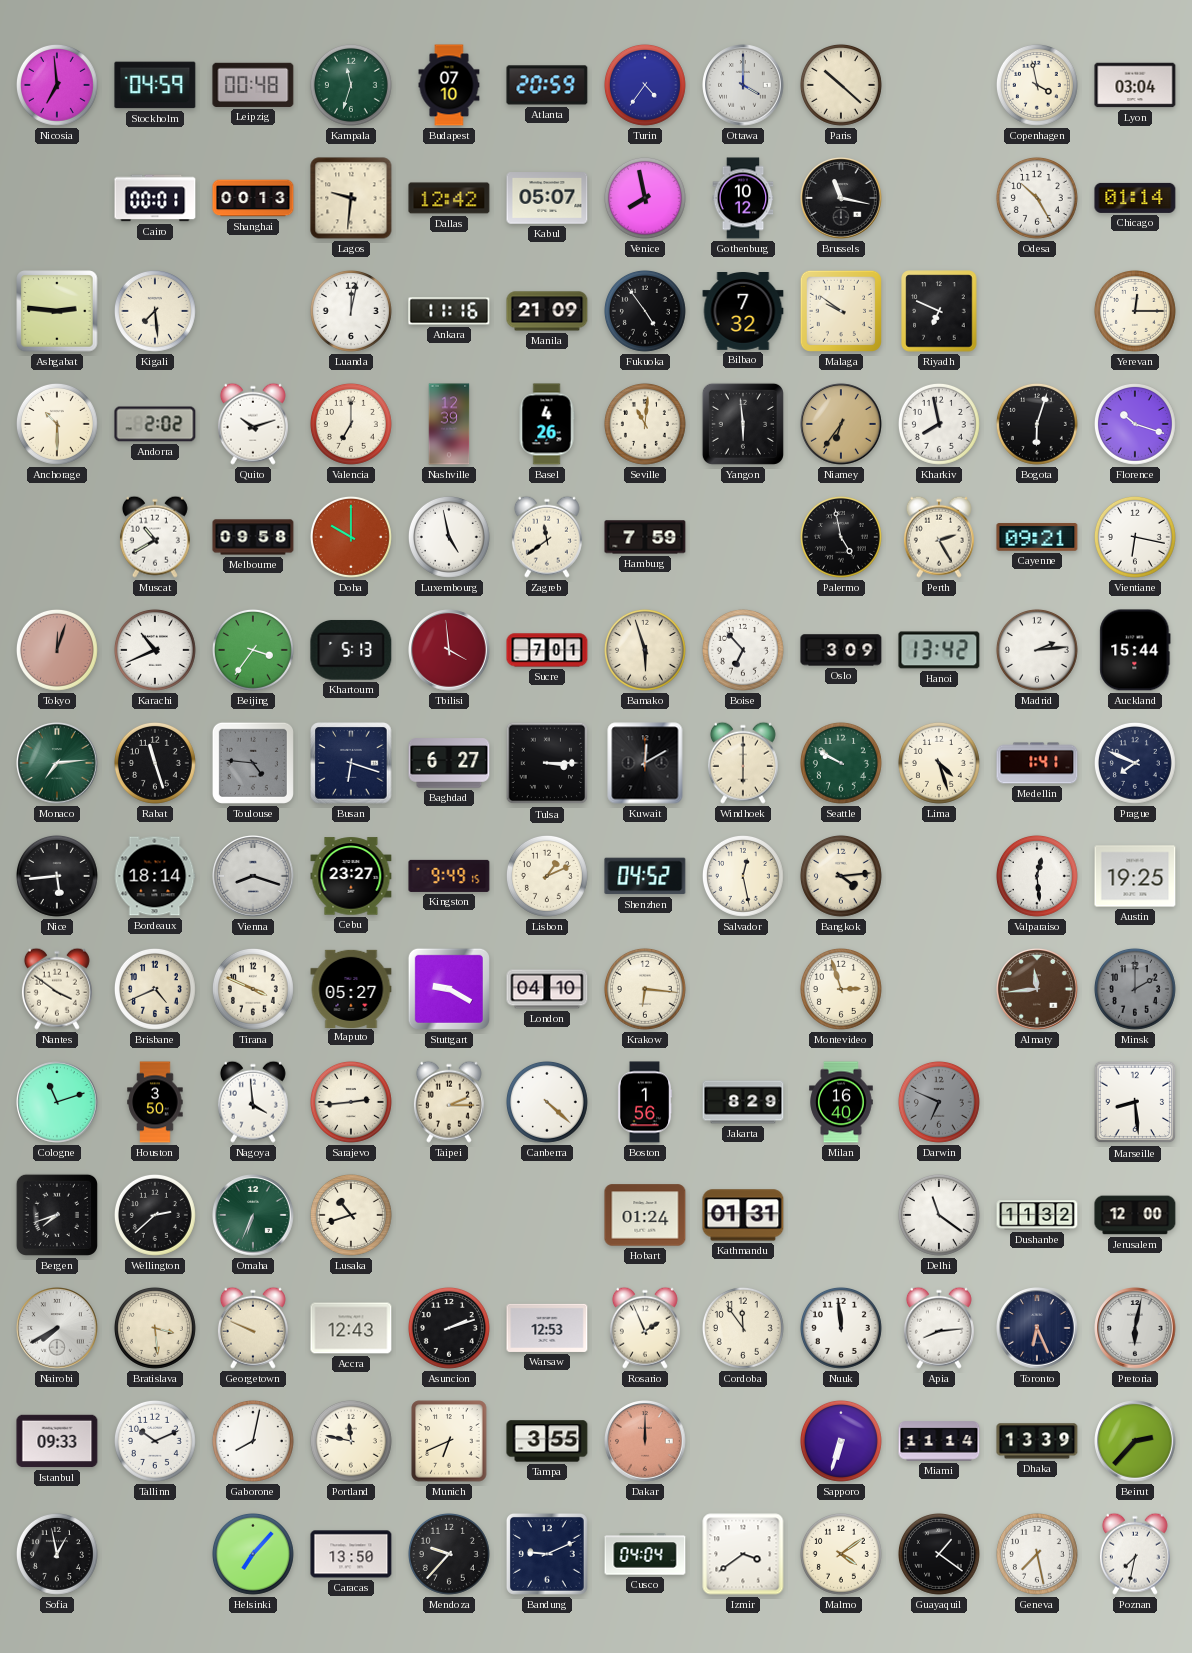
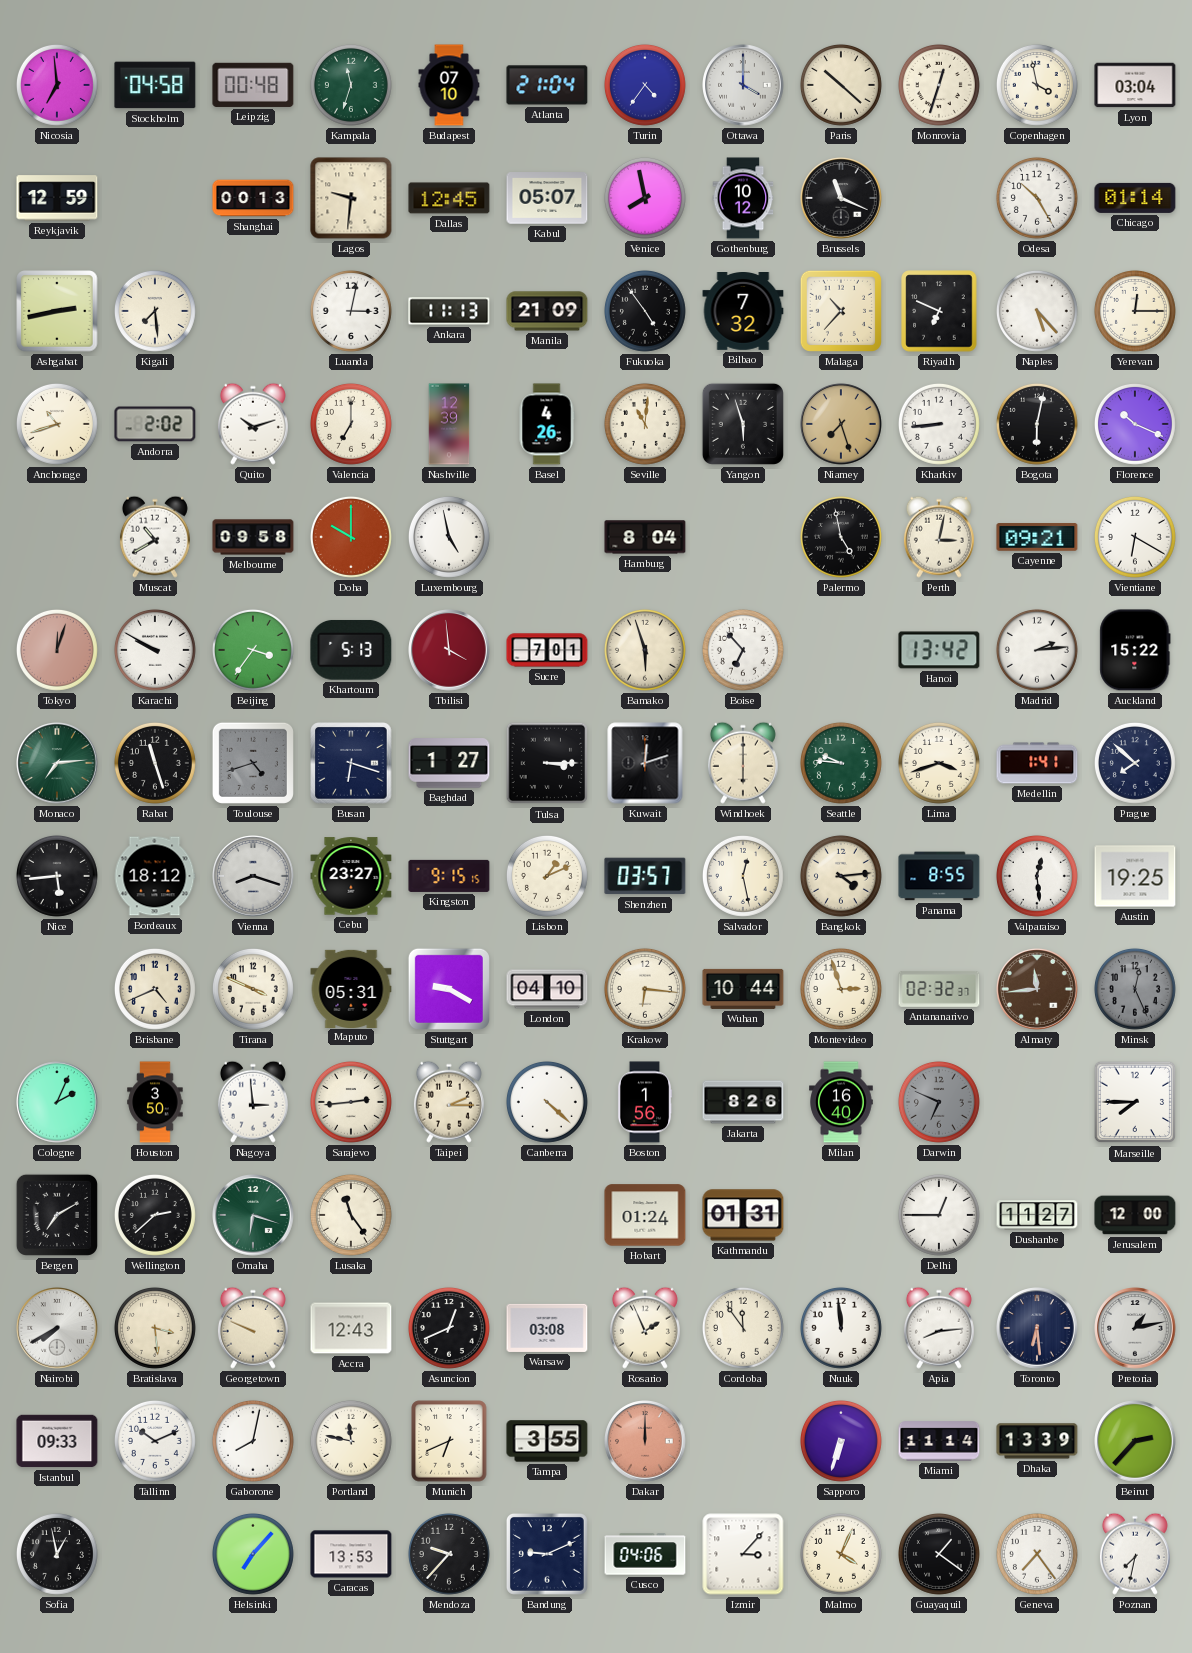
Stockholm: 04:59 -> 04:58
Atlanta: 20:59 -> 21:04
Monrovia: none -> 12:33
Reykjavik: none -> 12:59
Cairo: 00:01 -> none
Dallas: 12:42 -> 12:45
Brussels: 11:17 -> 11:19
Ashgabat: 2:46 -> 2:43
Luanda: 12:02 -> 3:02
Ankara: 11:16 -> 11:13
Malaga: 9:51 -> 10:37
Naples: none -> 5:23
Anchorage: 10:30 -> 10:42
Yangon: 5:59 -> 5:57
Niamey: 6:36 -> 7:27
Kharkiv: 7:58 -> 8:44
Bogota: 6:03 -> 6:02
Florence: 10:18 -> 10:19
Zagreb: 11:39 -> none
Hamburg: 7:59 -> 8:04
Perth: 2:25 -> 3:02
Vientiane: 6:17 -> 6:20
Karachi: 10:41 -> 9:50
Oslo: 3:09 -> none
Auckland: 15:44 -> 15:22
Toulouse: 4:46 -> 4:42
Baghdad: 6:27 -> 1:27
Kuwait: 12:10 -> 12:12
Seattle: 9:50 -> 9:46
Lima: 4:27 -> 3:42
Prague: 7:49 -> 7:52
Bordeaux: 18:14 -> 18:12
Kingston: 9:49 -> 9:15
Shenzhen: 04:52 -> 03:57
Panama: none -> 8:55
Nantes: 3:51 -> none
Maputo: 05:27 -> 05:31
Wuhan: none -> 10:44
Antananarivo: none -> 02:32
Minsk: 2:00 -> 12:26
Cologne: 11:12 -> 2:04
Nagoya: 3:59 -> 2:59
Jakarta: 8:29 -> 8:26
Marseille: 8:29 -> 7:45
Bergen: 7:42 -> 7:10
Omaha: 6:34 -> 6:18
Lusaka: 10:42 -> 11:24
Delhi: 11:21 -> 12:45
Dushanbe: 11:32 -> 11:27
Asuncion: 2:12 -> 12:41
Warsaw: 12:53 -> 03:08
Toronto: 6:26 -> 6:29
Pretoria: 6:02 -> 1:13
Caracas: 13:50 -> 13:53
Cusco: 04:04 -> 04:06
Izmir: 3:39 -> 3:07
Malmo: 4:09 -> 4:04
Geneva: 7:28 -> 7:24
